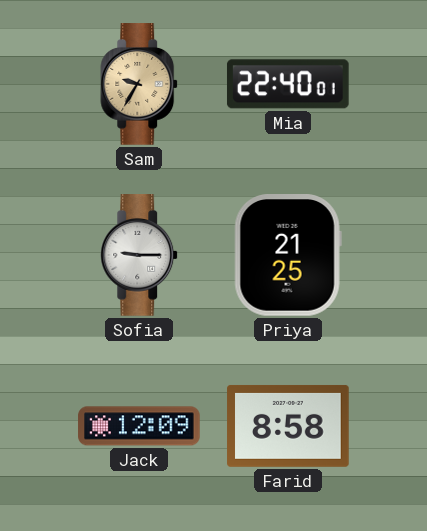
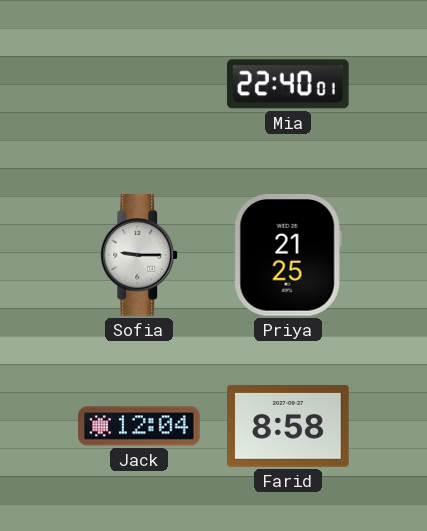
Sam: 9:35 -> none
Jack: 12:09 -> 12:04
